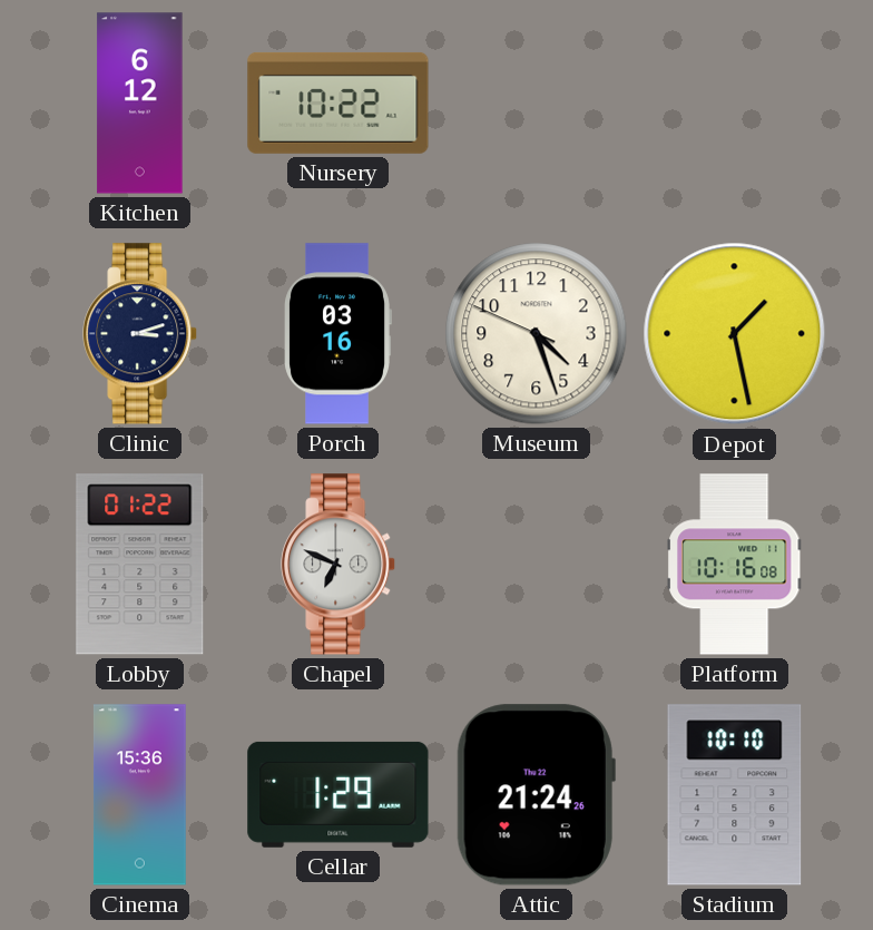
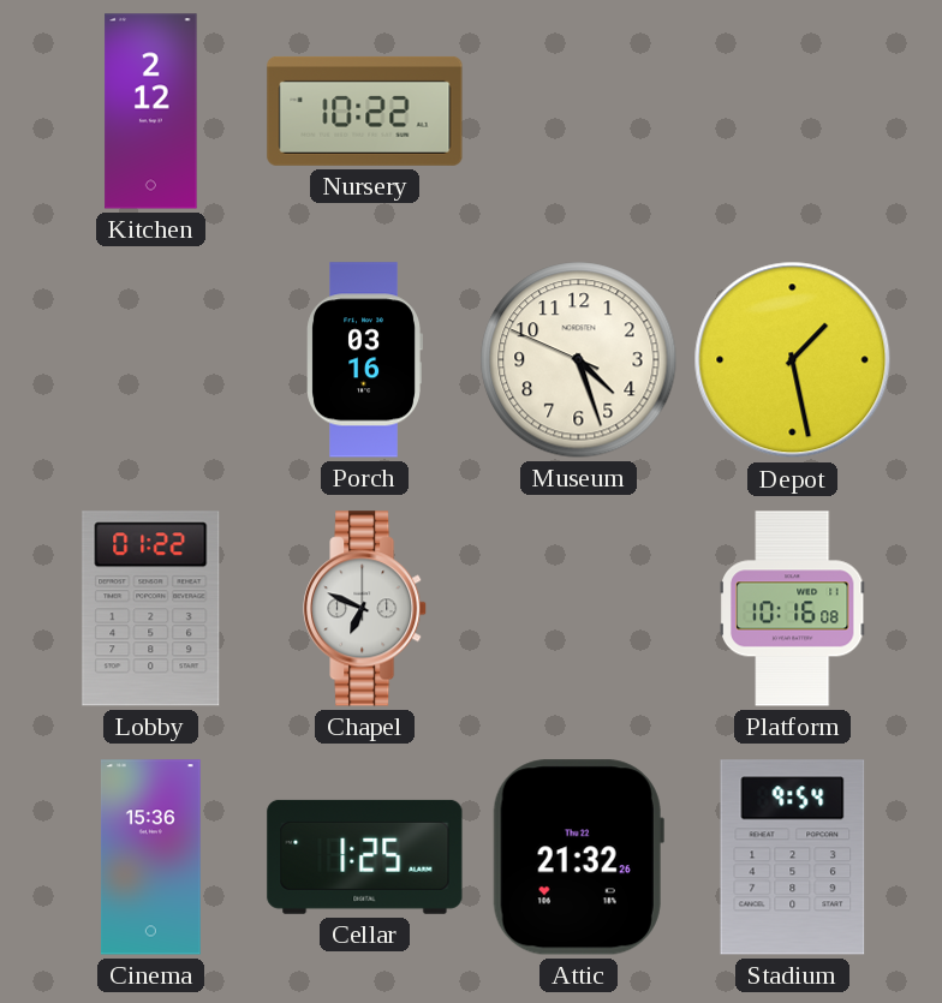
Kitchen: 6:12 -> 2:12
Clinic: 3:12 -> none
Cellar: 1:29 -> 1:25
Attic: 21:24 -> 21:32
Stadium: 10:10 -> 9:54
